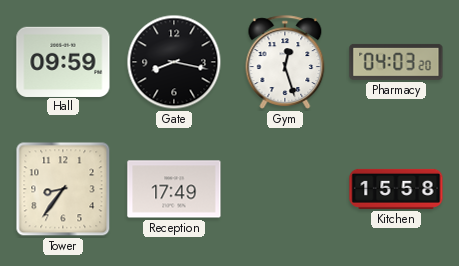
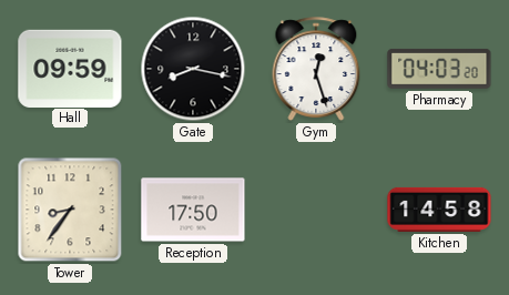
Reception: 17:49 -> 17:50
Kitchen: 15:58 -> 14:58
